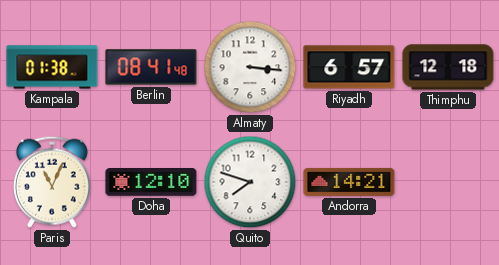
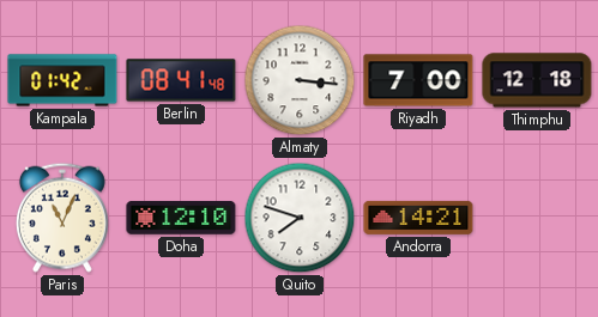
Kampala: 01:38 -> 01:42
Riyadh: 6:57 -> 7:00
